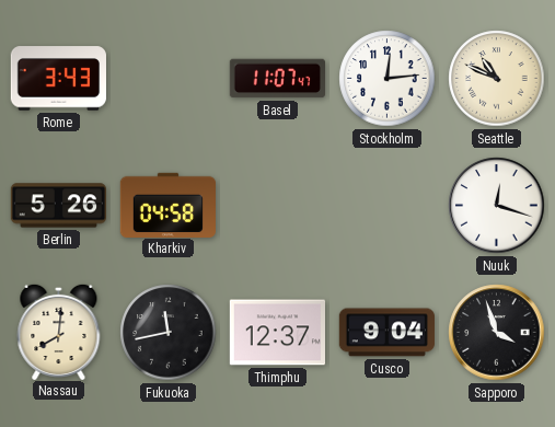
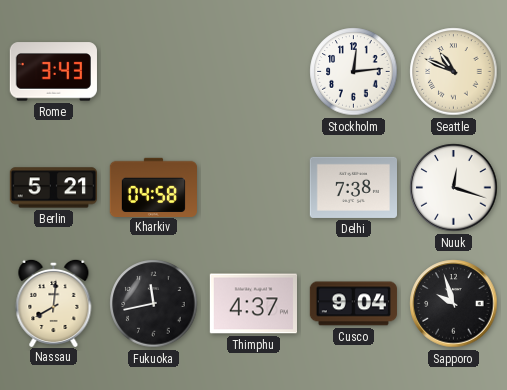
Basel: 11:07 -> none
Berlin: 5:26 -> 5:21
Delhi: none -> 7:38
Thimphu: 12:37 -> 4:37
Sapporo: 3:57 -> 9:57
